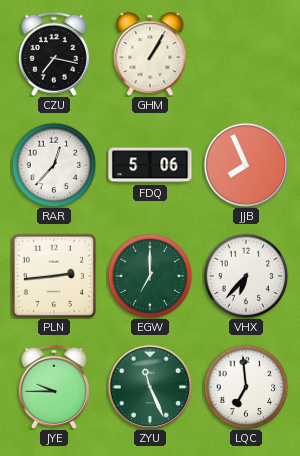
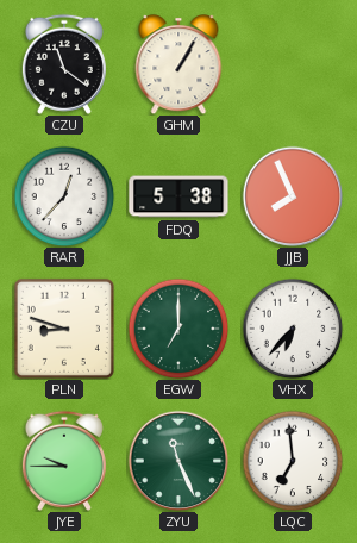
CZU: 7:17 -> 11:21
FDQ: 5:06 -> 5:38
PLN: 2:44 -> 8:48
